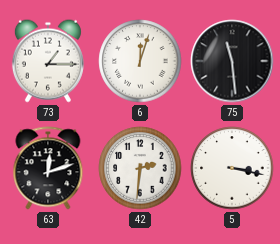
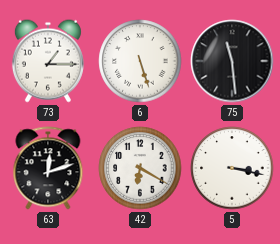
6: 12:03 -> 5:27
42: 2:31 -> 6:20
